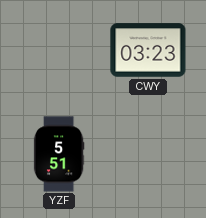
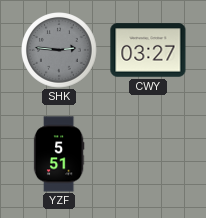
SHK: none -> 2:46
CWY: 03:23 -> 03:27
